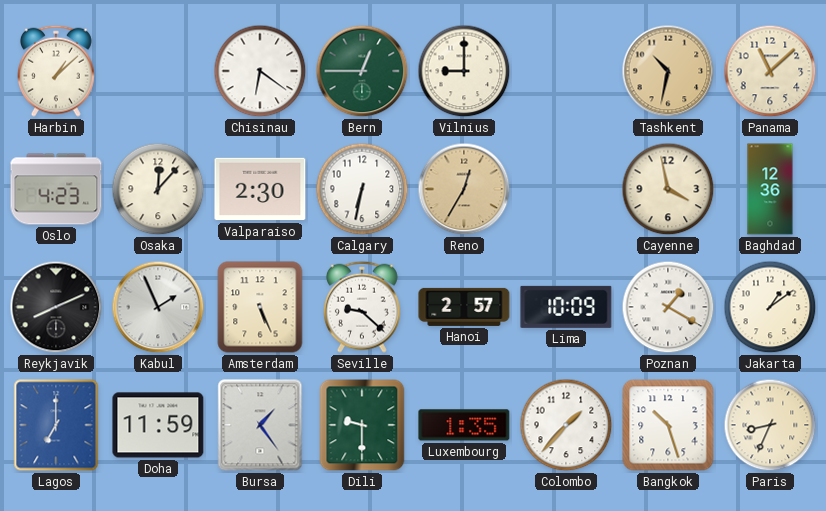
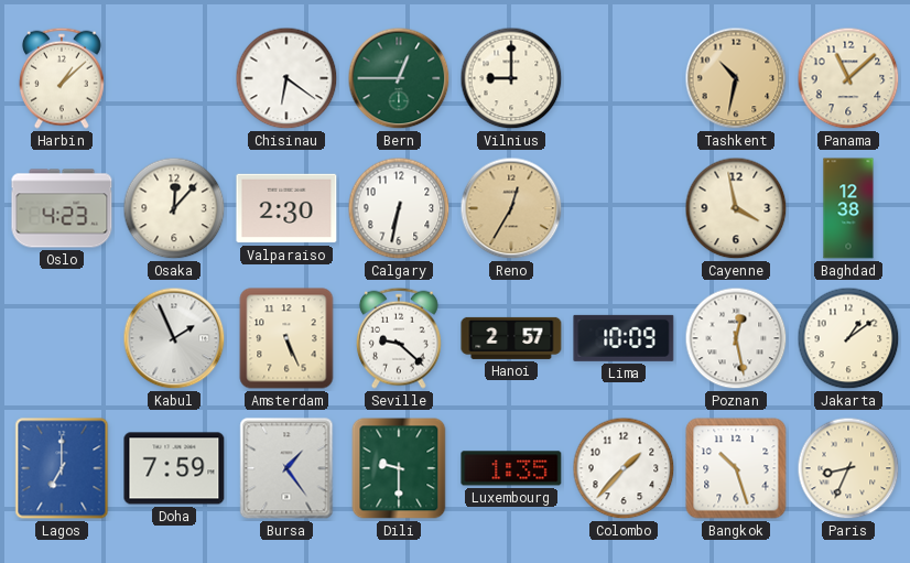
Baghdad: 12:36 -> 12:38
Reykjavik: 8:11 -> none
Poznan: 1:20 -> 12:28
Doha: 11:59 -> 7:59
